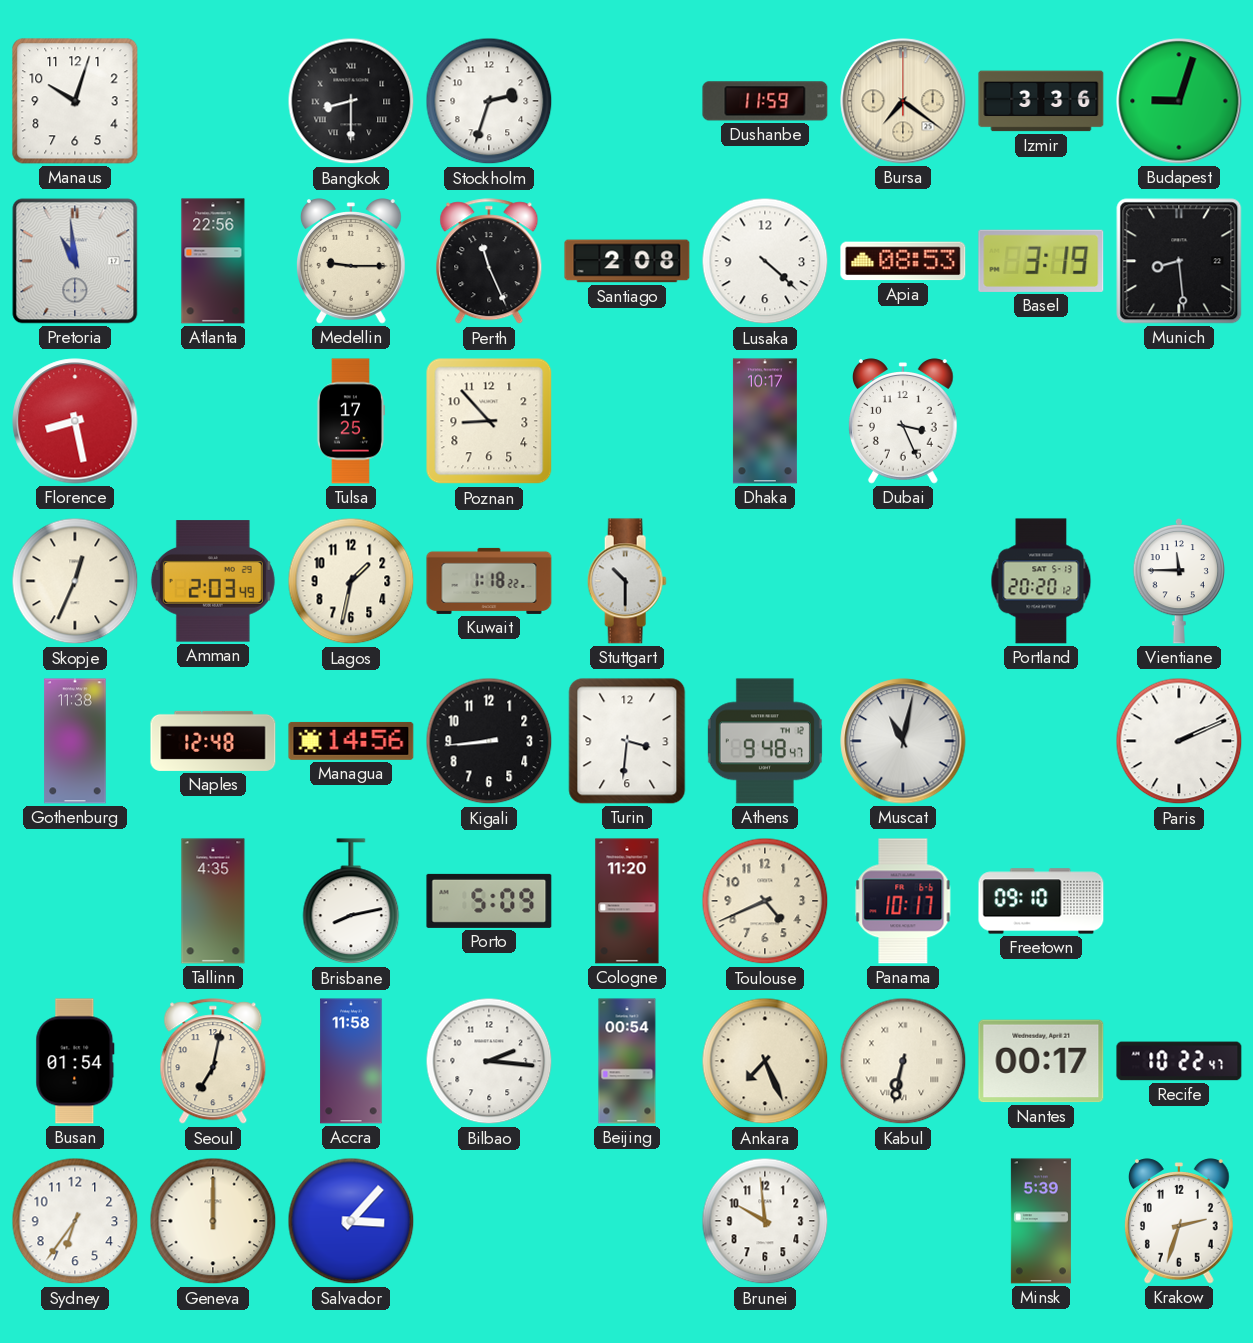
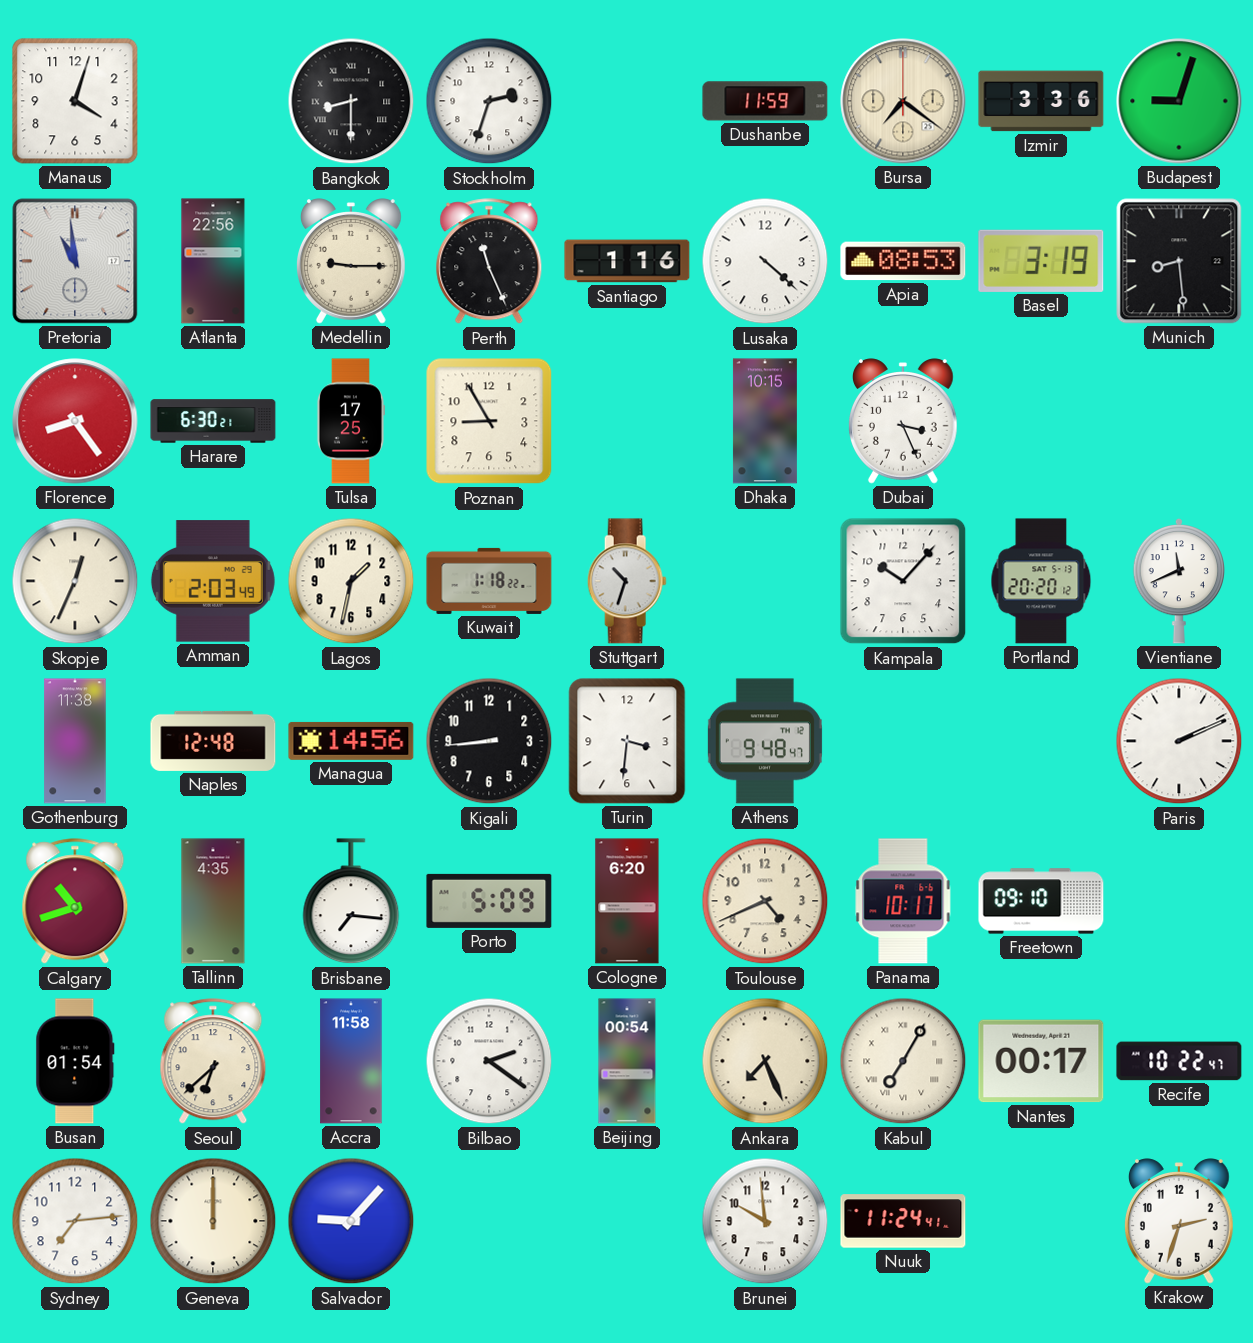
Manaus: 10:03 -> 4:03
Santiago: 2:08 -> 1:16
Florence: 8:28 -> 8:24
Harare: none -> 6:30
Poznan: 8:53 -> 8:55
Dhaka: 10:17 -> 10:15
Stuttgart: 10:30 -> 10:33
Kampala: none -> 10:07
Vientiane: 11:45 -> 11:41
Muscat: 11:02 -> none
Calgary: none -> 10:42
Brisbane: 8:13 -> 7:16
Cologne: 11:20 -> 6:20
Seoul: 7:02 -> 6:38
Bilbao: 2:16 -> 2:21
Kabul: 6:32 -> 7:05
Sydney: 6:36 -> 7:14
Salvador: 3:07 -> 9:07
Nuuk: none -> 11:24
Minsk: 5:39 -> none
